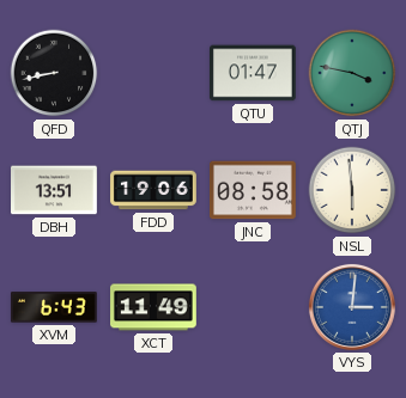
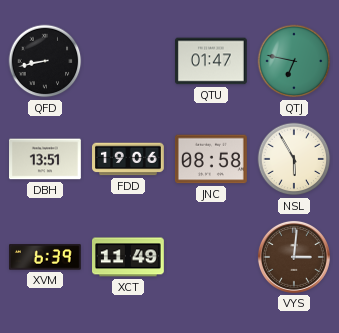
QTJ: 3:47 -> 6:47
NSL: 5:59 -> 5:55
XVM: 6:43 -> 6:39
VYS dial: blue -> brown
